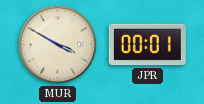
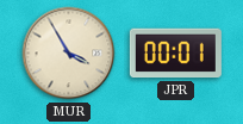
MUR: 3:50 -> 3:55
